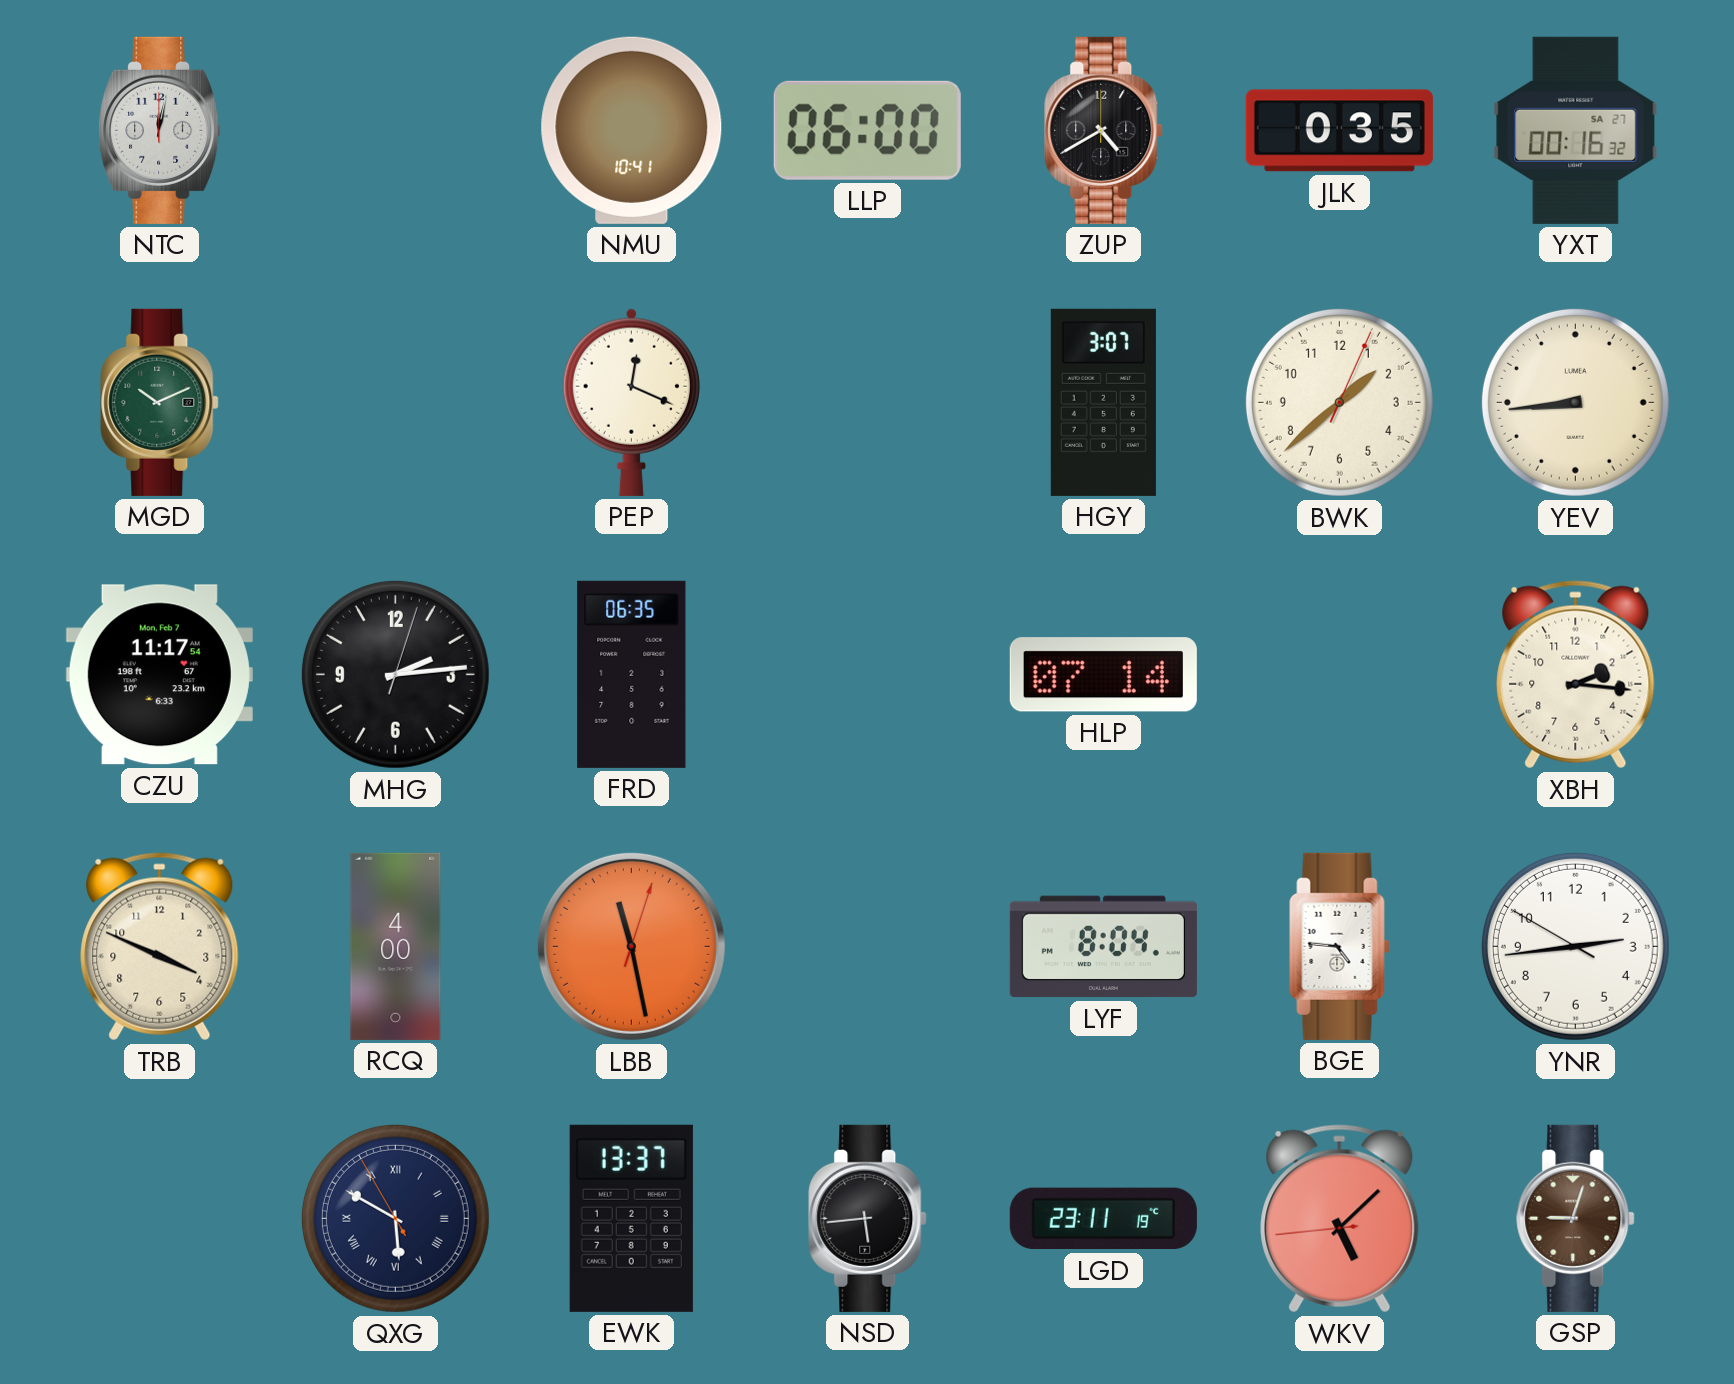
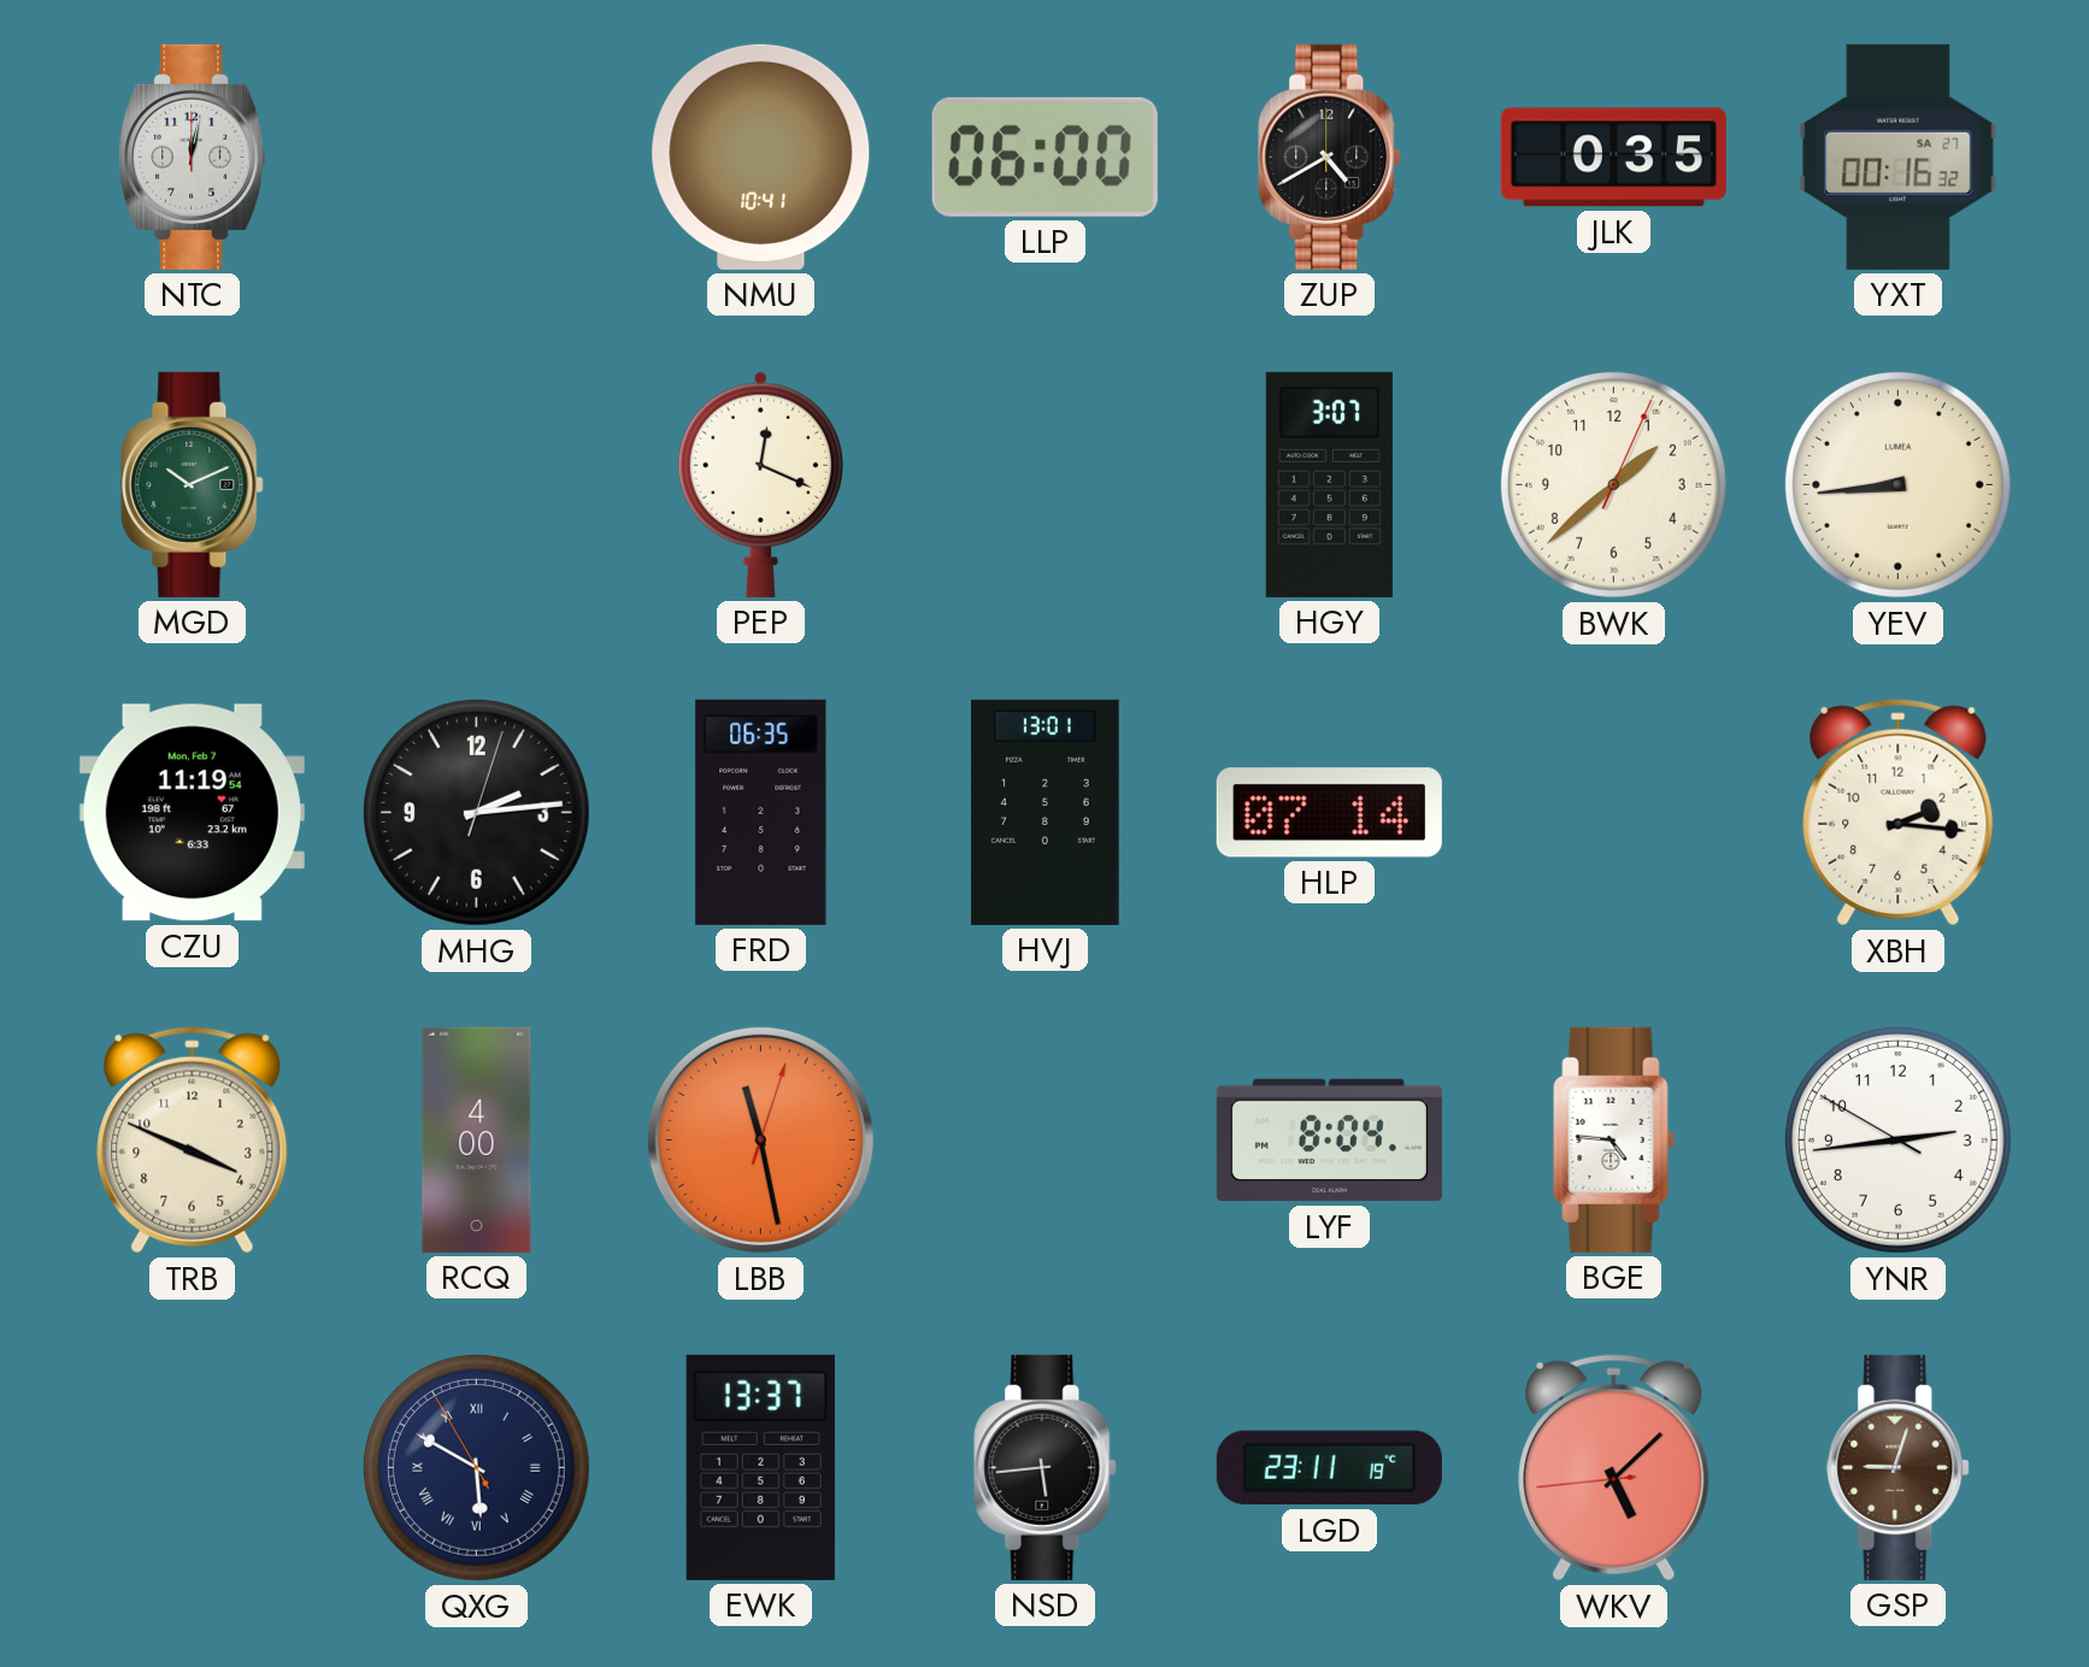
CZU: 11:17 -> 11:19
HVJ: none -> 13:01
